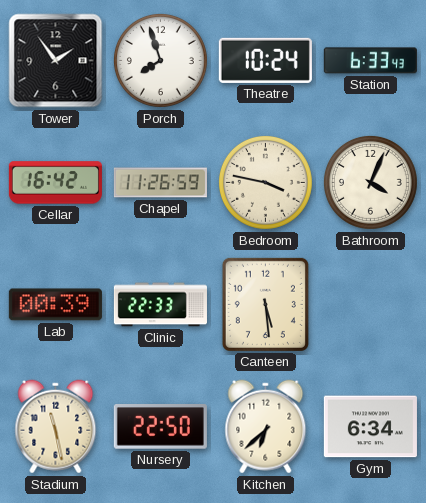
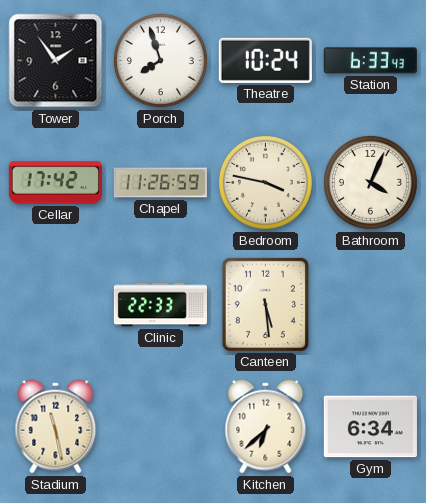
Cellar: 16:42 -> 17:42
Lab: 00:39 -> none
Nursery: 22:50 -> none
